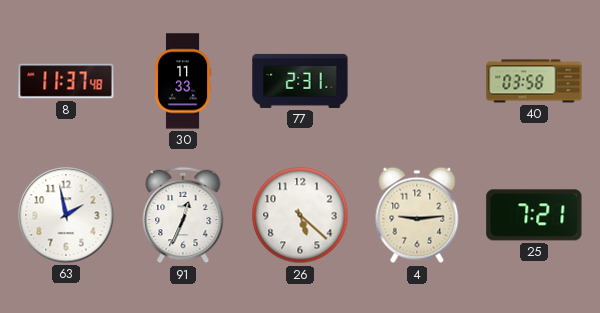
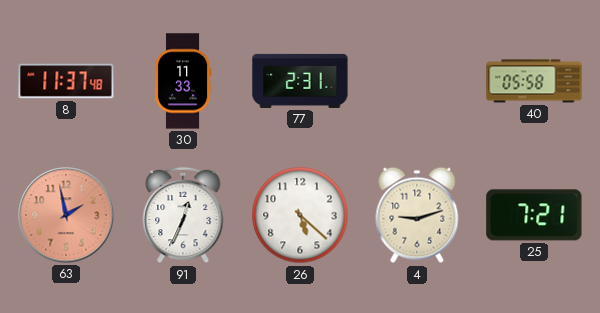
40: 03:58 -> 05:58
63 dial: white -> salmon
4: 9:14 -> 9:12
